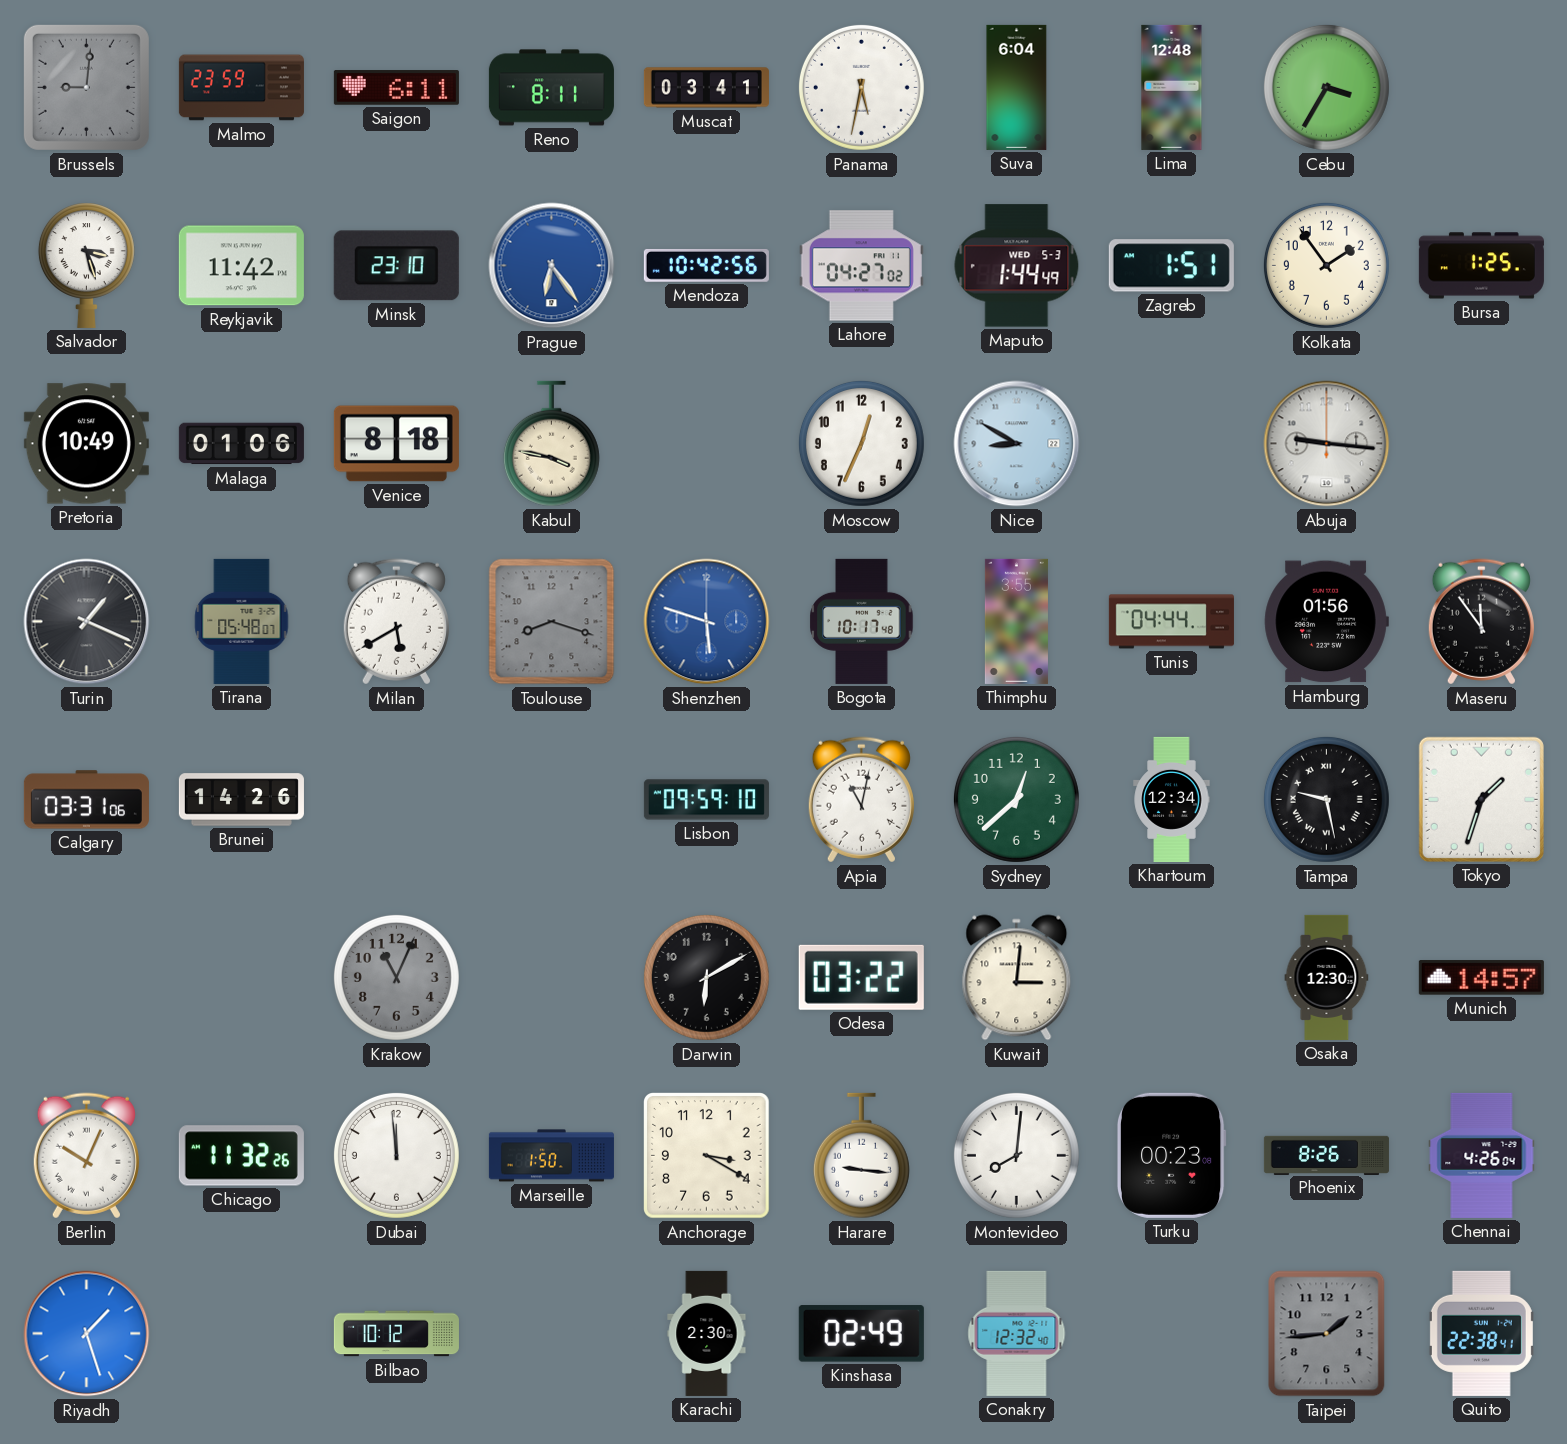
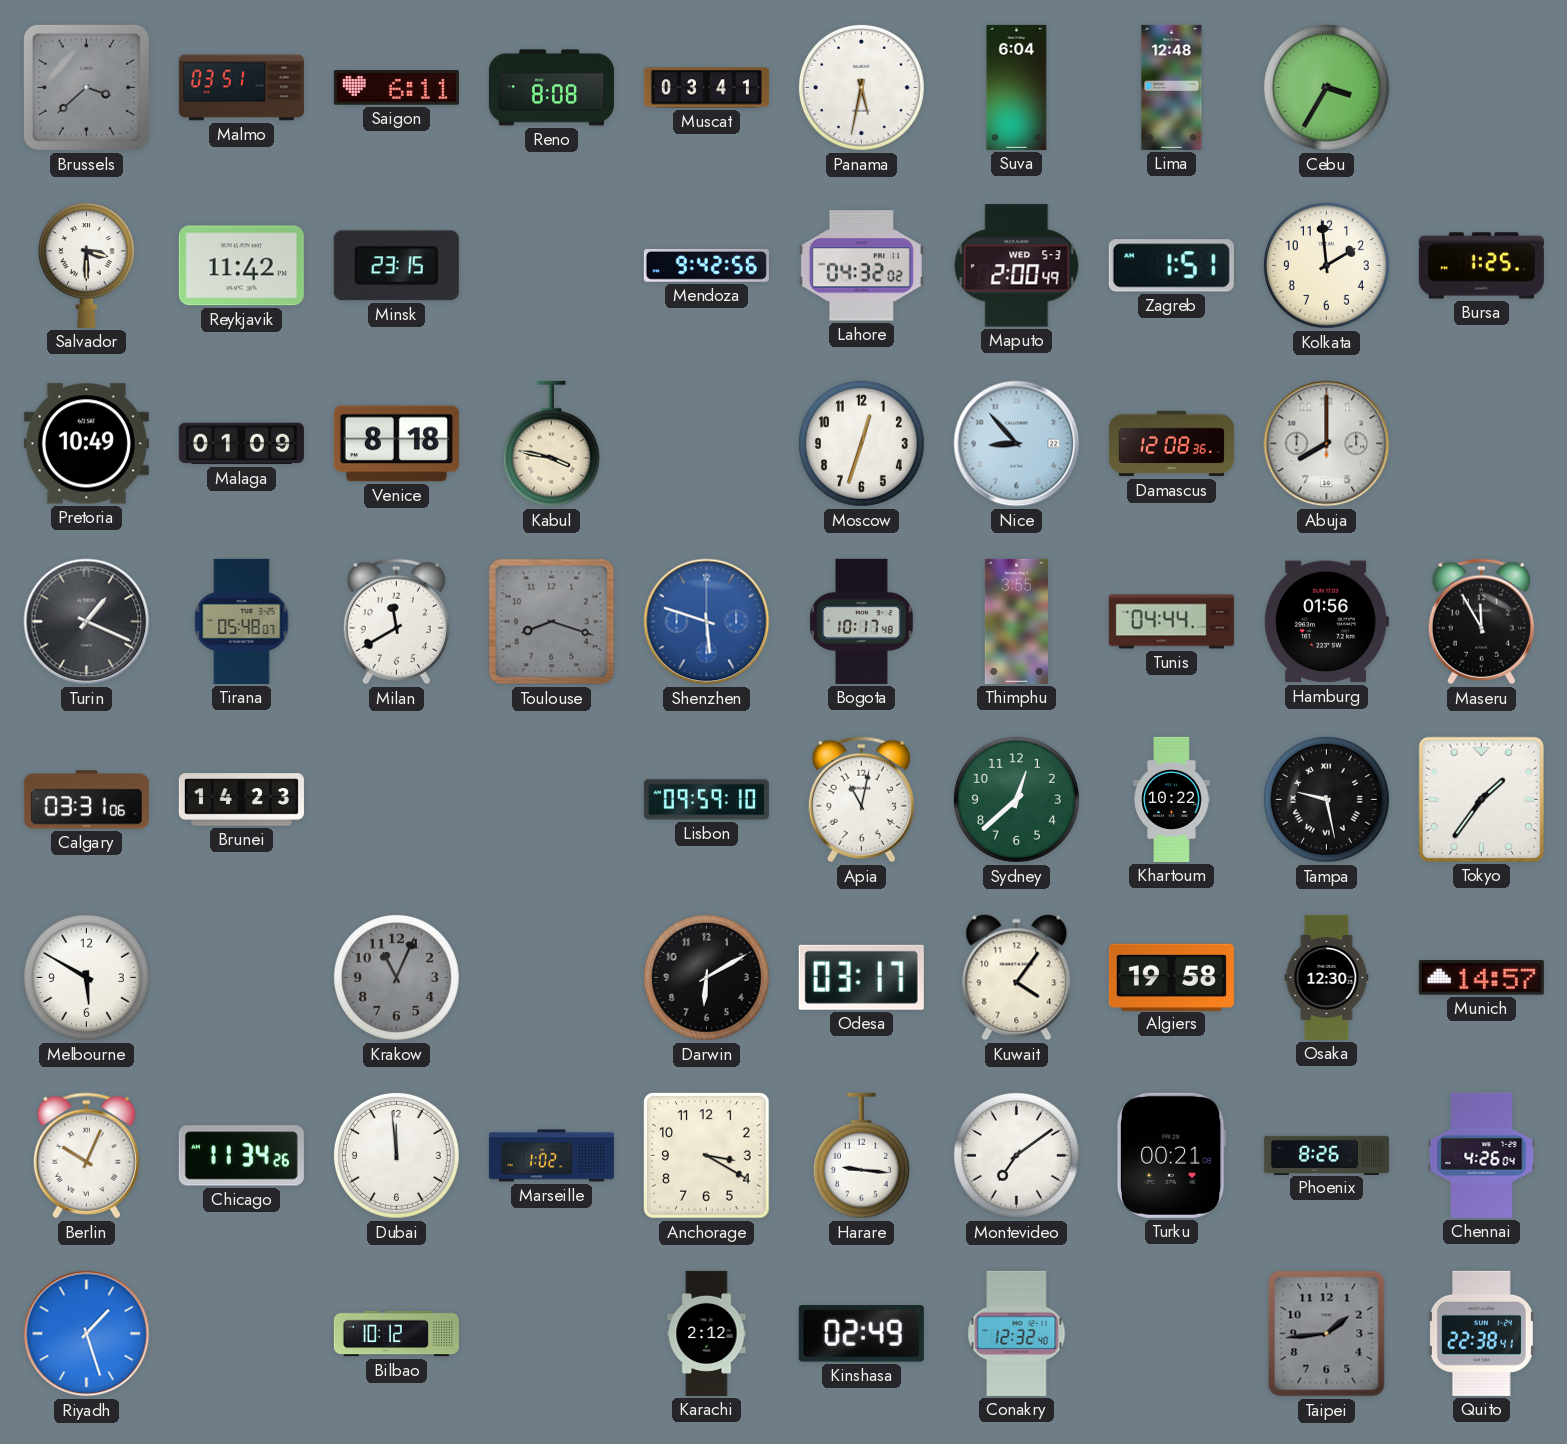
Brussels: 9:01 -> 3:38
Malmo: 23:59 -> 03:51
Reno: 8:11 -> 8:08
Salvador: 3:27 -> 3:30
Minsk: 23:10 -> 23:15
Prague: 6:24 -> none
Mendoza: 10:42 -> 9:42
Lahore: 04:27 -> 04:32
Maputo: 1:44 -> 2:00
Kolkata: 1:54 -> 1:59
Malaga: 01:06 -> 01:09
Moscow: 12:34 -> 12:33
Nice: 8:50 -> 8:53
Damascus: none -> 12:08
Abuja: 9:16 -> 8:00
Milan: 5:40 -> 11:40
Maseru: 11:54 -> 11:55
Brunei: 14:26 -> 14:23
Khartoum: 12:34 -> 10:22
Tokyo: 1:33 -> 1:36
Melbourne: none -> 5:50
Odesa: 03:22 -> 03:17
Kuwait: 3:01 -> 4:06
Algiers: none -> 19:58
Chicago: 11:32 -> 11:34
Marseille: 1:50 -> 1:02
Montevideo: 8:01 -> 7:09
Turku: 00:23 -> 00:21
Karachi: 2:30 -> 2:12
